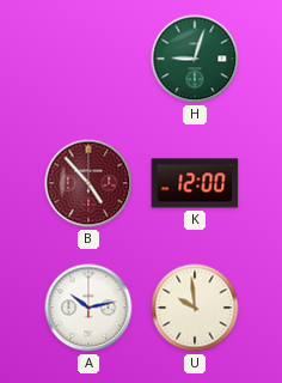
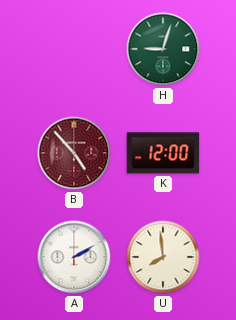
A: 10:13 -> 2:10
U: 9:59 -> 7:59
